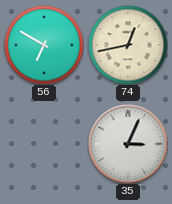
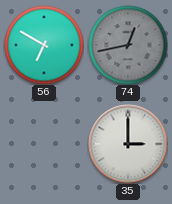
74 dial: cream -> grey
35: 3:04 -> 3:00
